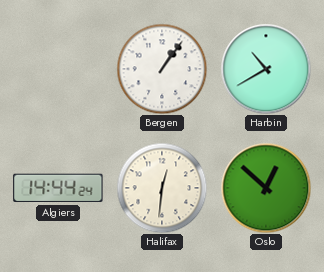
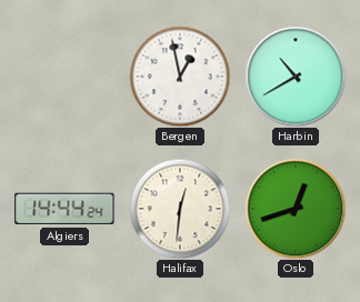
Bergen: 1:06 -> 12:58
Oslo: 12:52 -> 12:42
